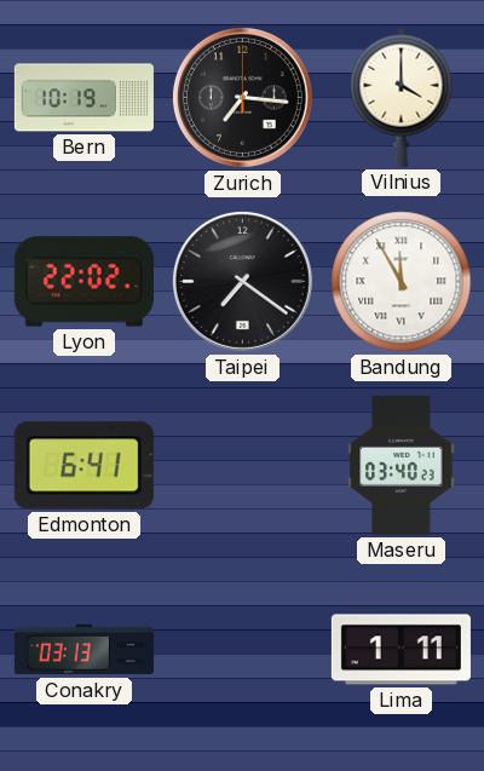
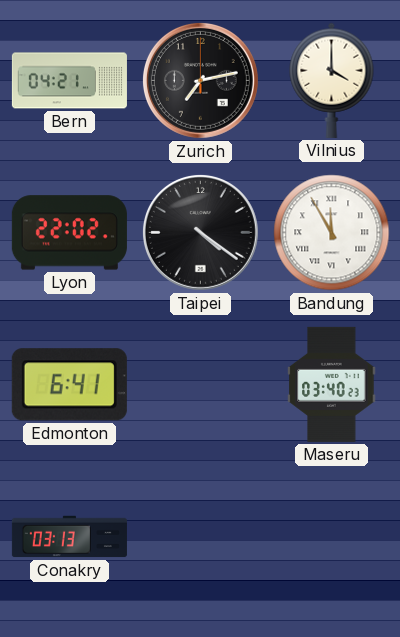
Bern: 10:19 -> 04:21
Zurich: 7:16 -> 7:13
Taipei: 7:21 -> 4:21
Lima: 1:11 -> none
